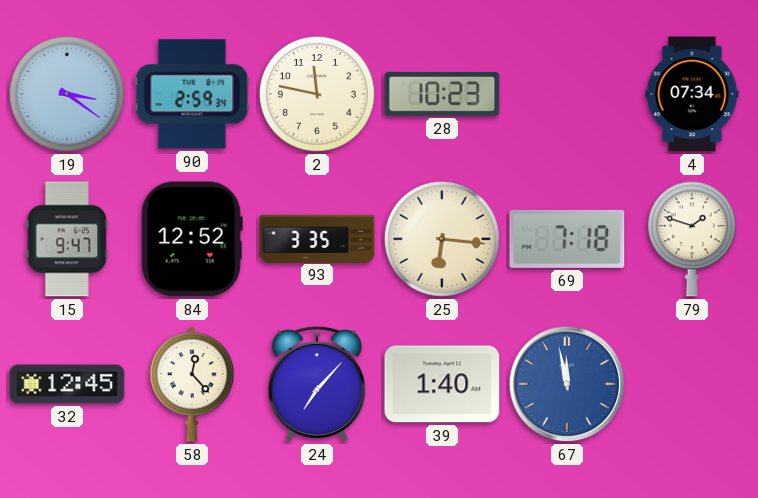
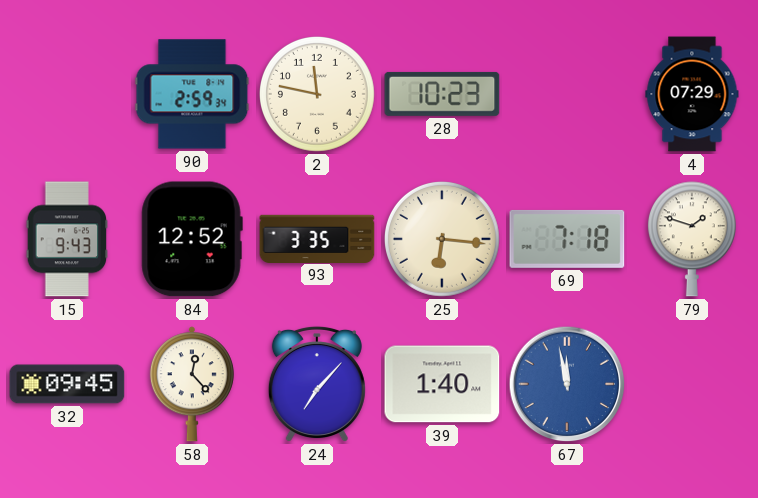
19: 3:21 -> none
4: 07:34 -> 07:29
15: 9:47 -> 9:43
32: 12:45 -> 09:45
